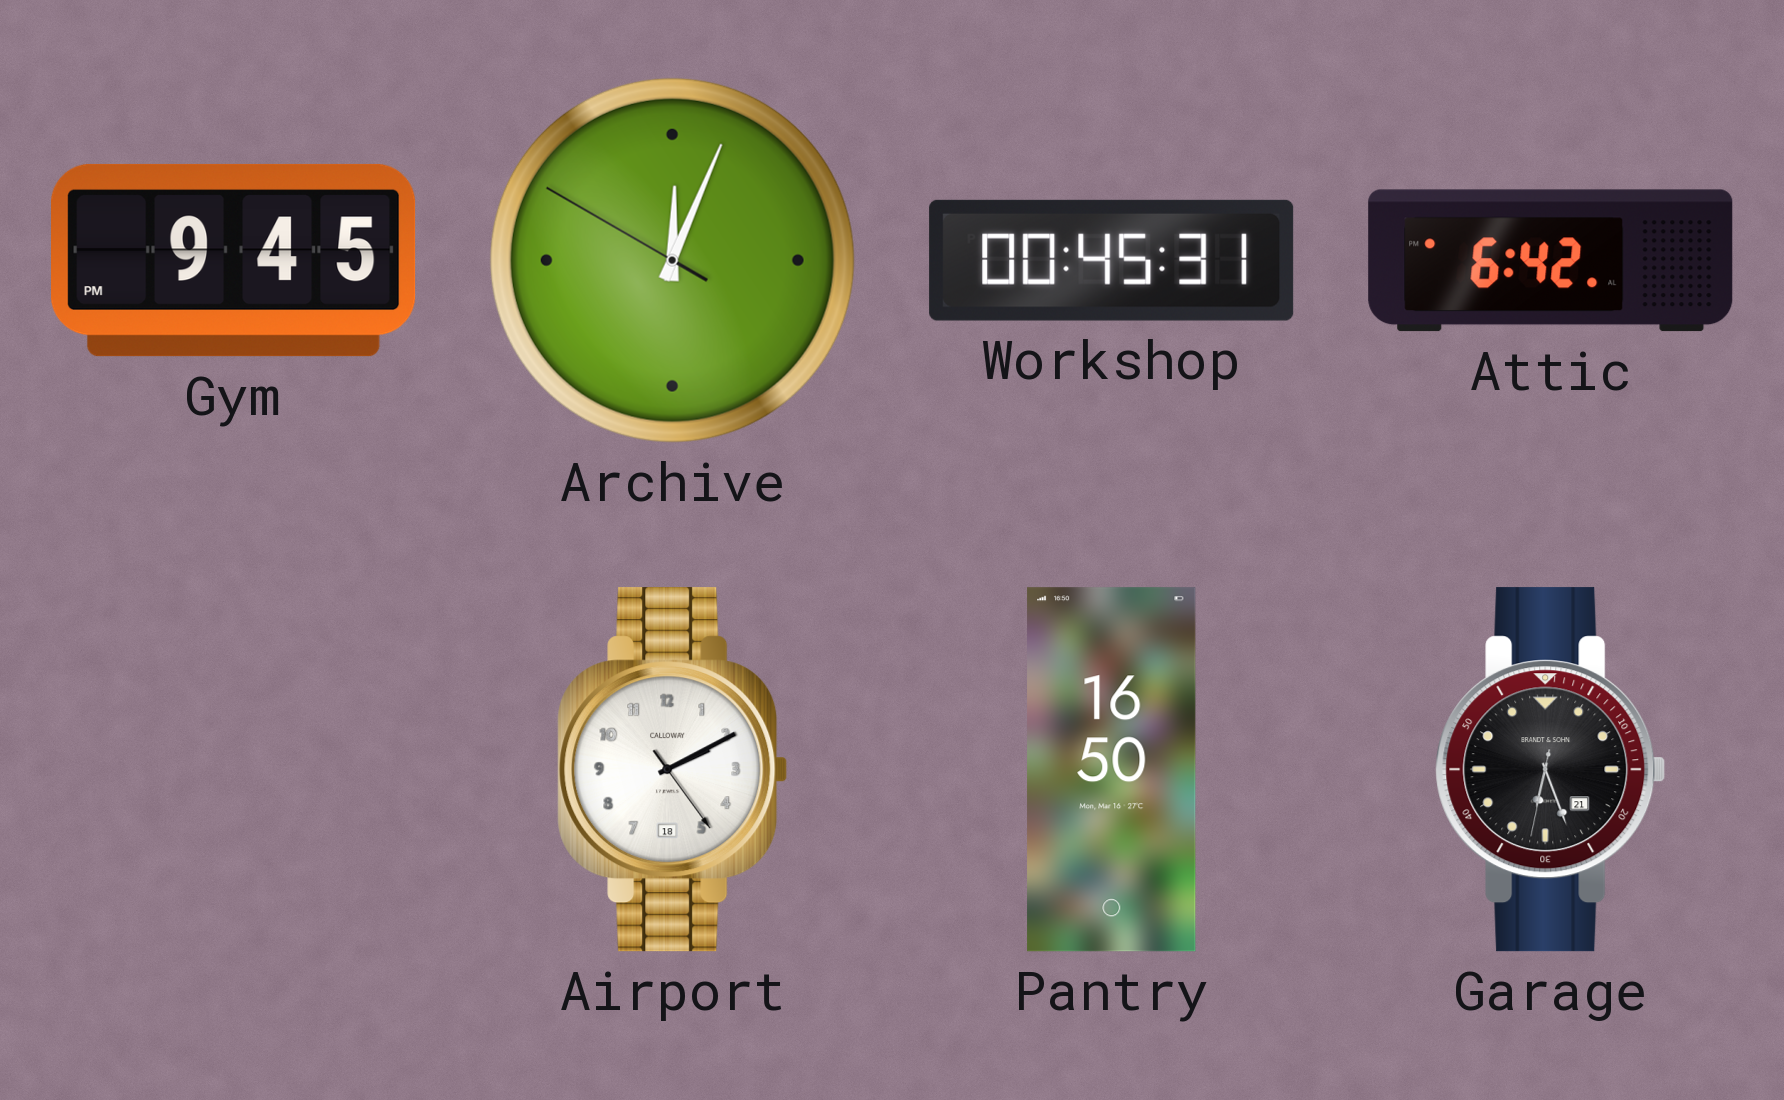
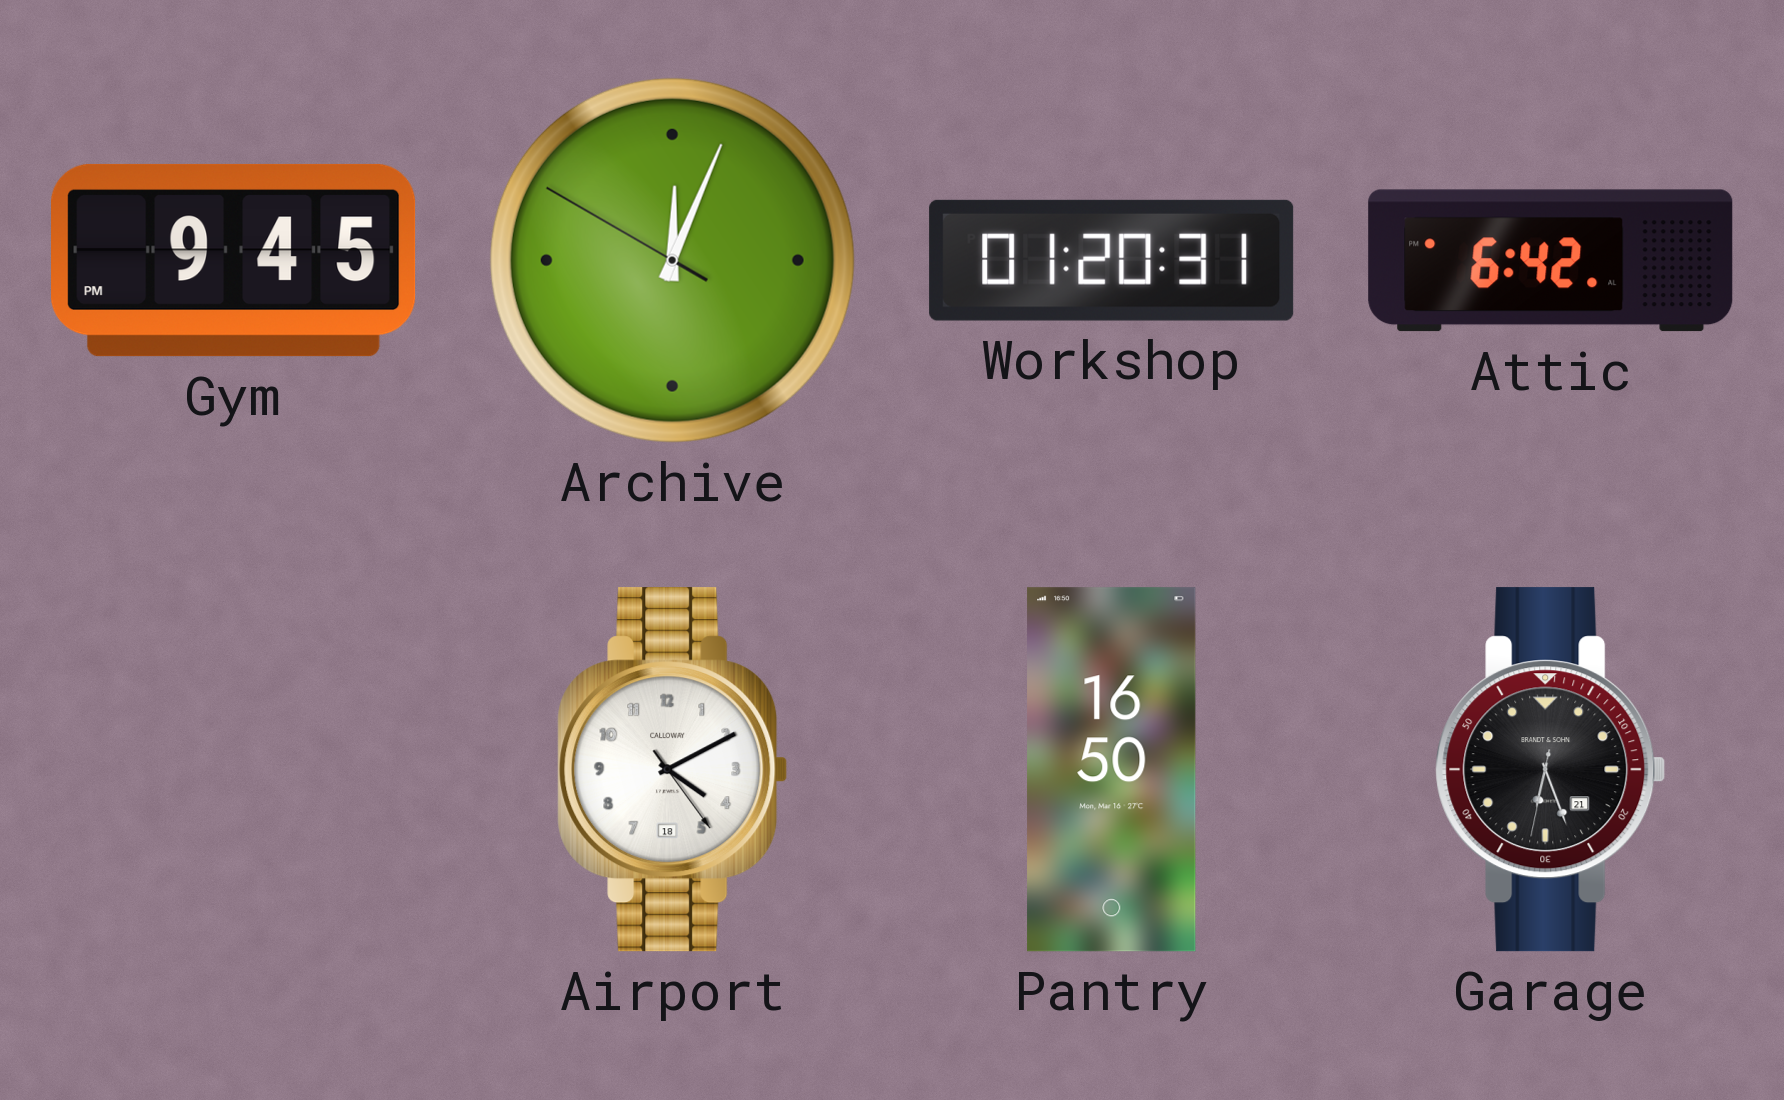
Workshop: 00:45 -> 01:20
Airport: 2:10 -> 4:10
